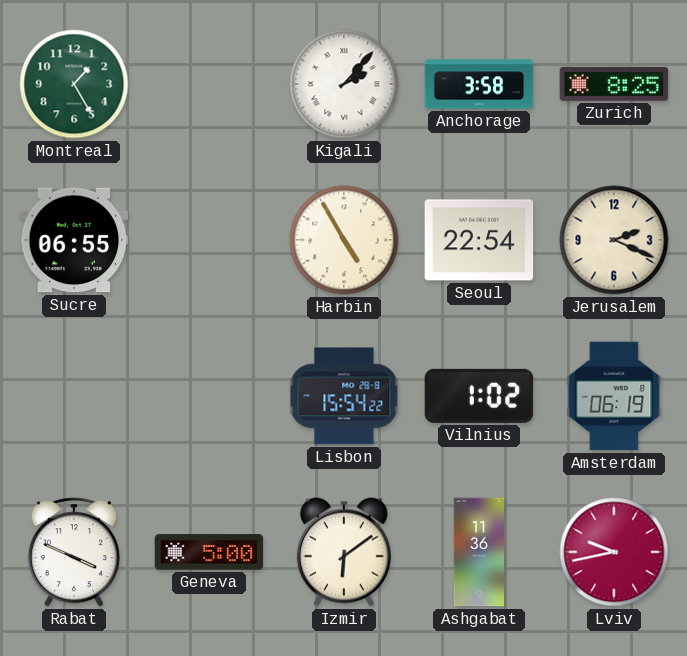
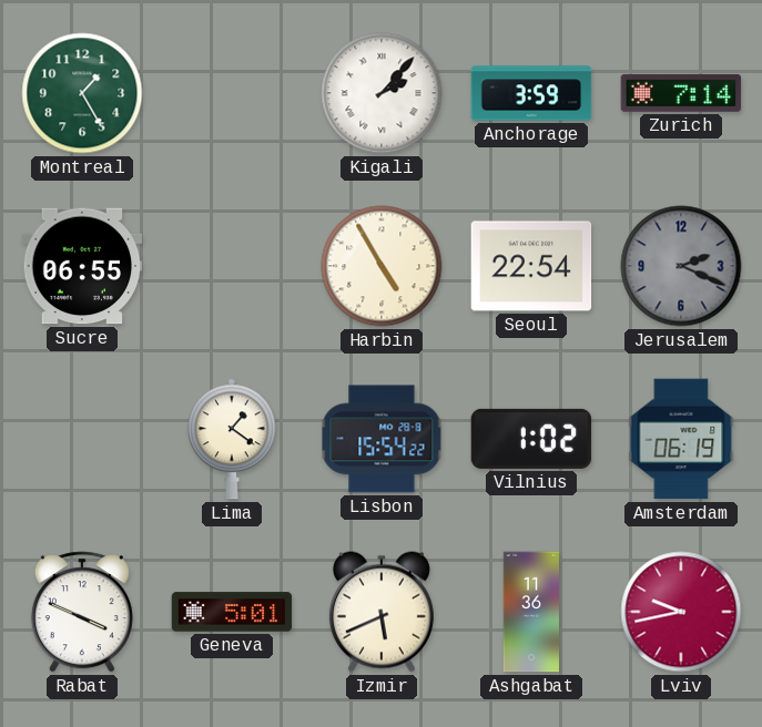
Anchorage: 3:58 -> 3:59
Zurich: 8:25 -> 7:14
Jerusalem dial: cream -> grey
Lima: none -> 1:21
Geneva: 5:00 -> 5:01
Izmir: 6:09 -> 5:41
